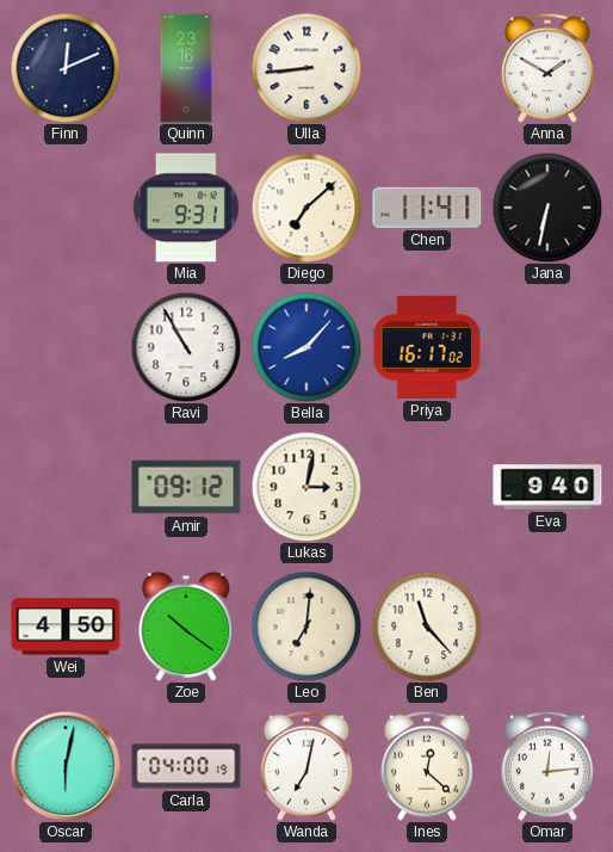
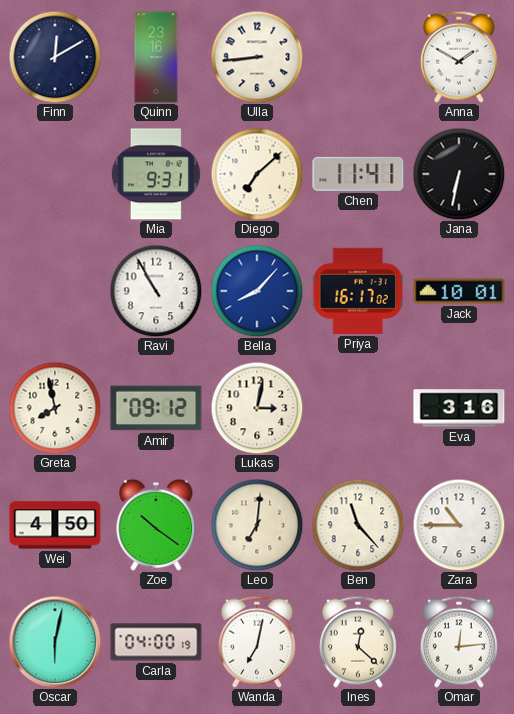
Finn: 12:11 -> 12:10
Jack: none -> 10:01
Greta: none -> 7:58
Eva: 9:40 -> 3:16
Zara: none -> 10:45
